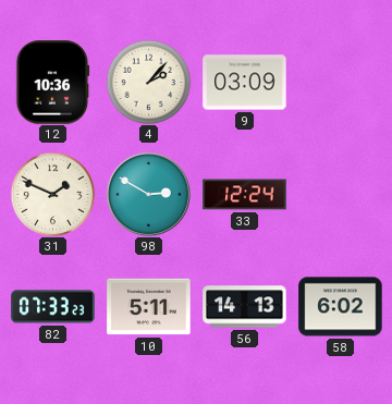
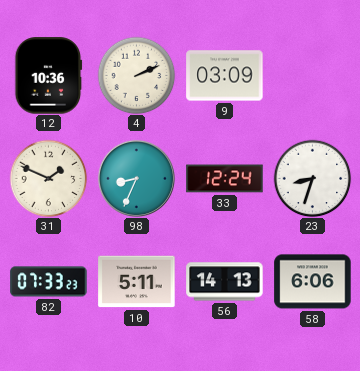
4: 2:07 -> 2:11
98: 2:50 -> 8:34
23: none -> 8:33
58: 6:02 -> 6:06
